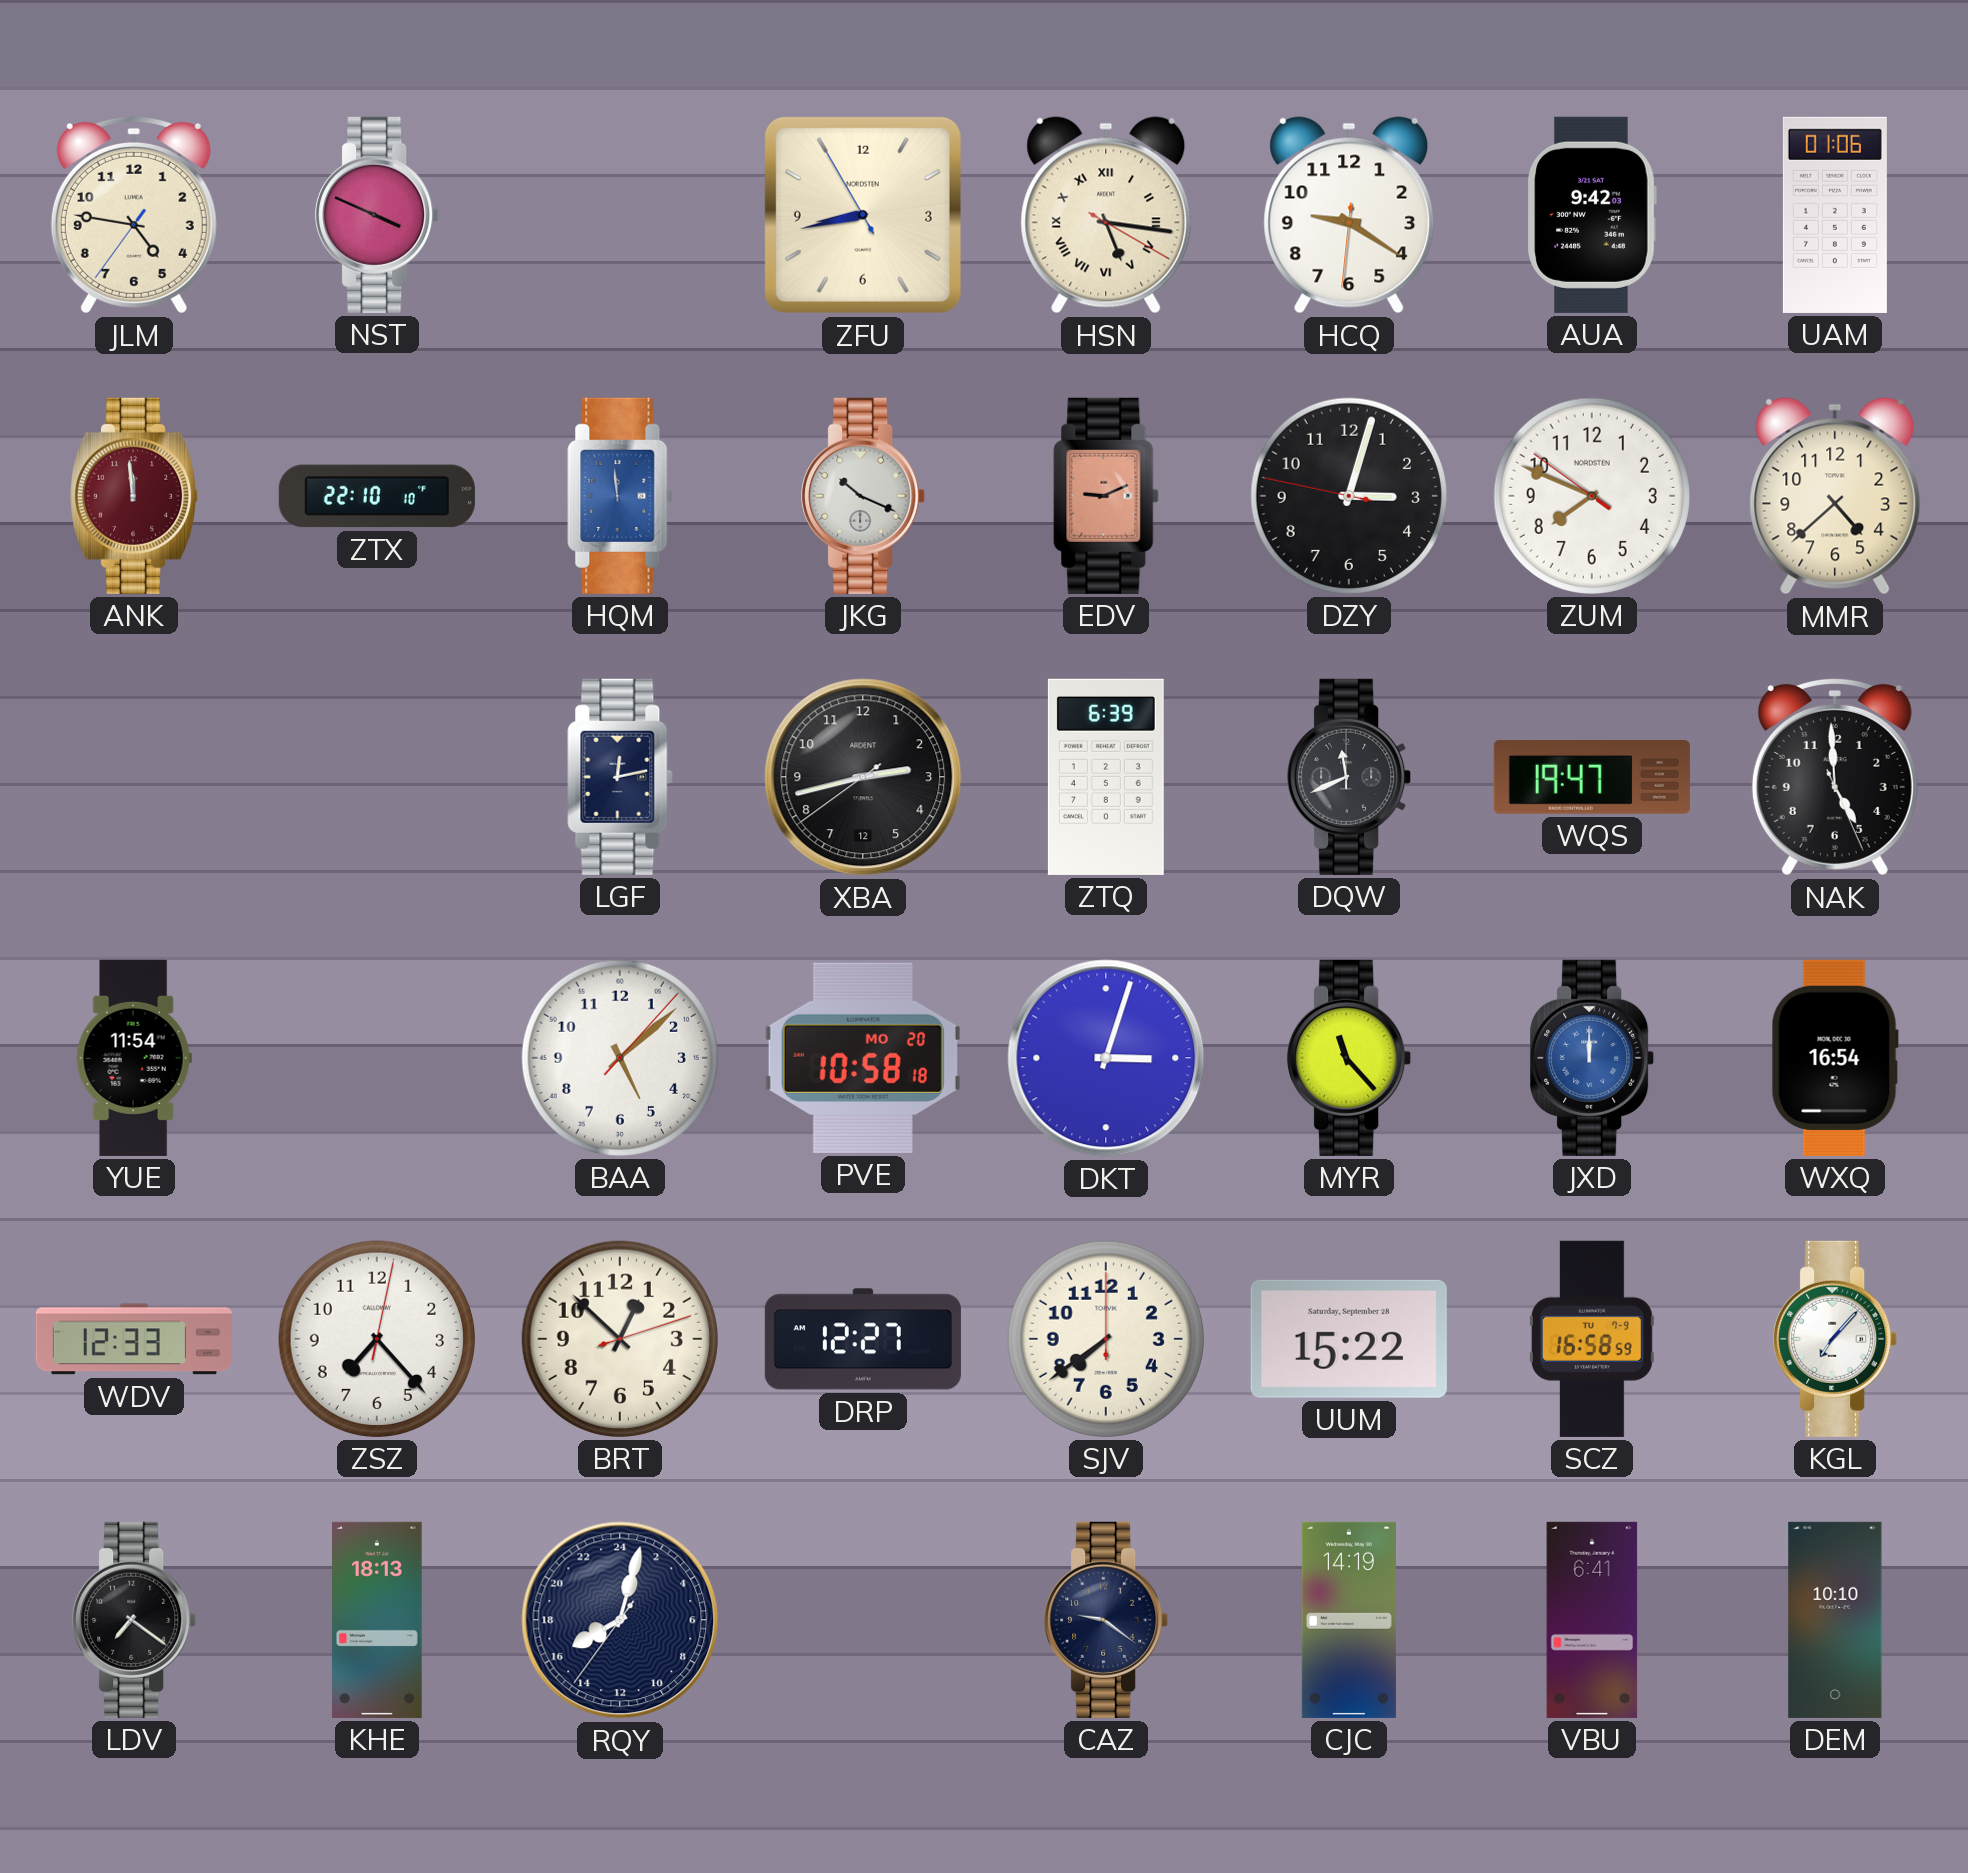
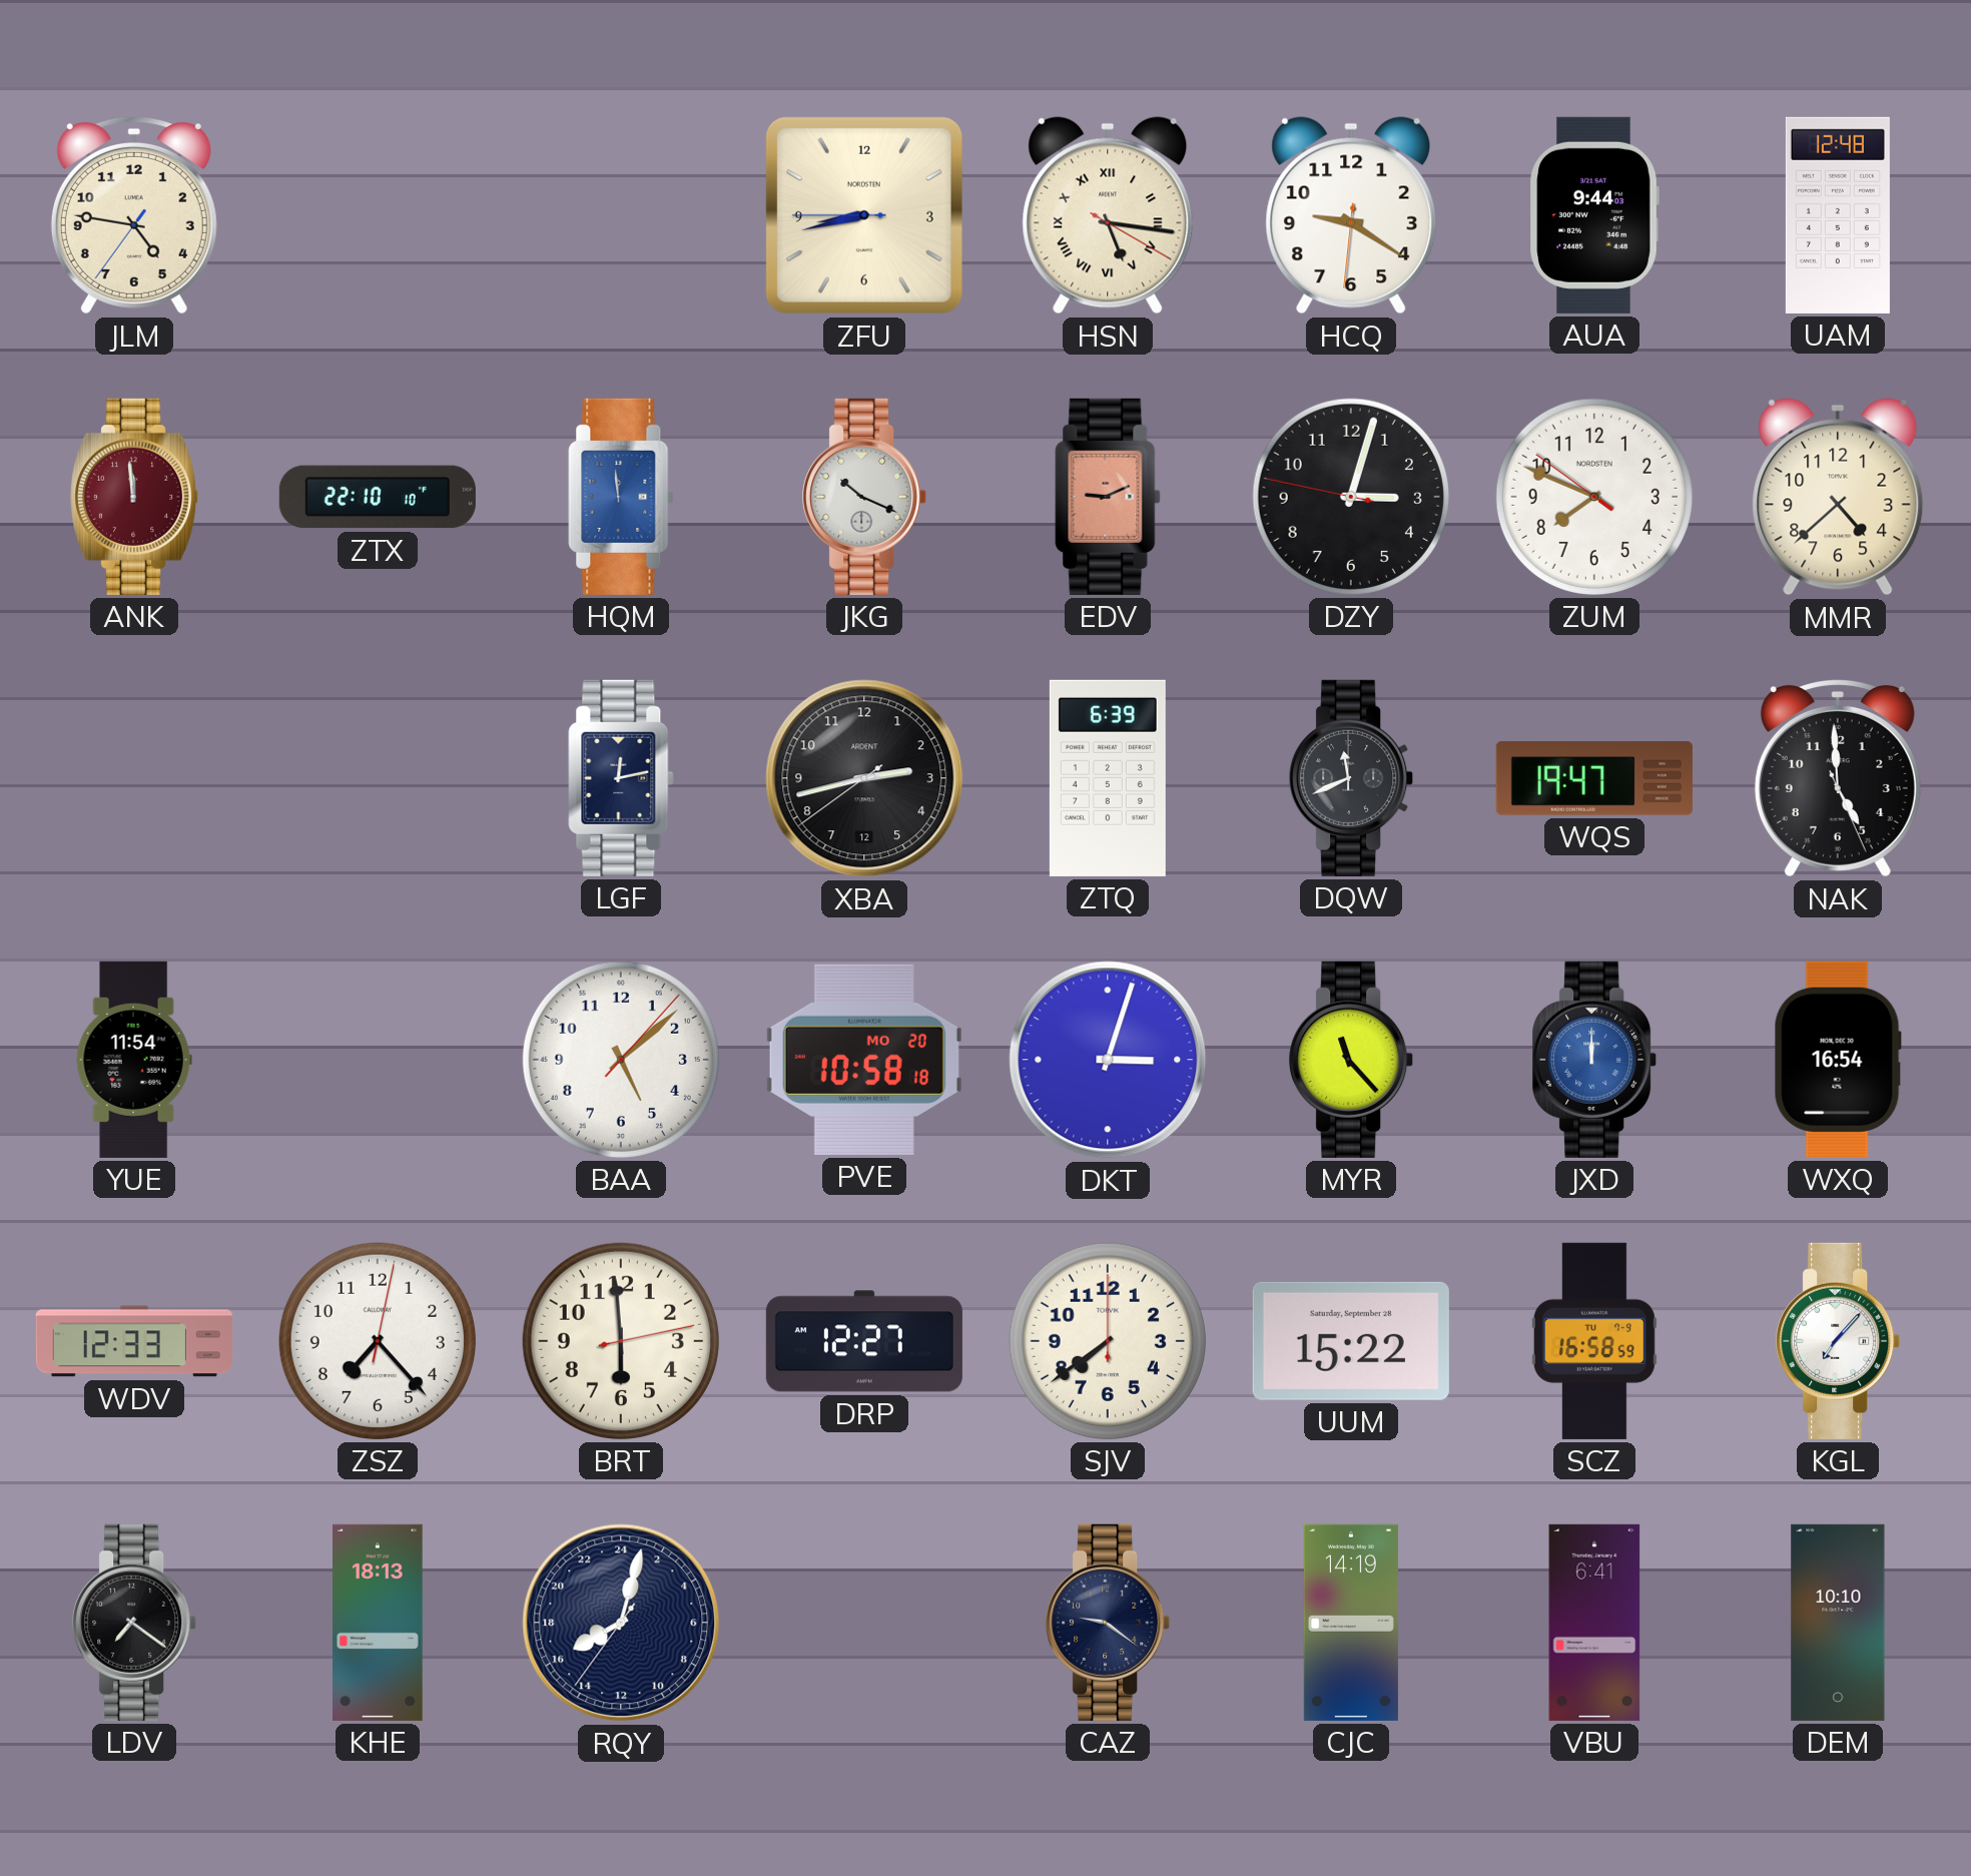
NST: 3:49 -> none
ZFU: 8:42:55 -> 8:42:45
AUA: 9:42 -> 9:44
UAM: 01:06 -> 12:48
BRT: 12:52 -> 5:59
